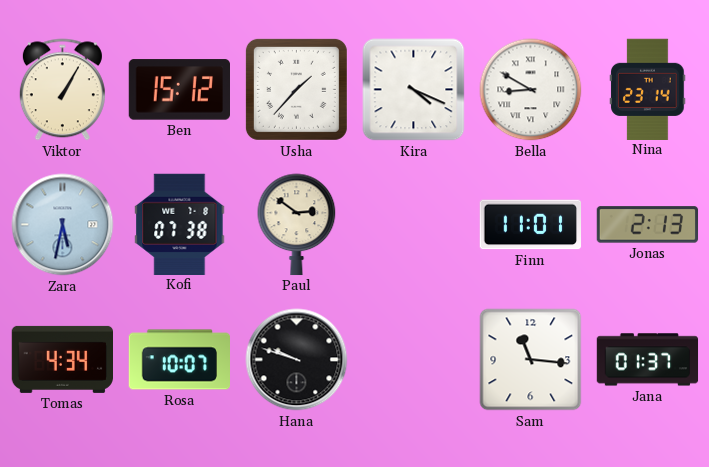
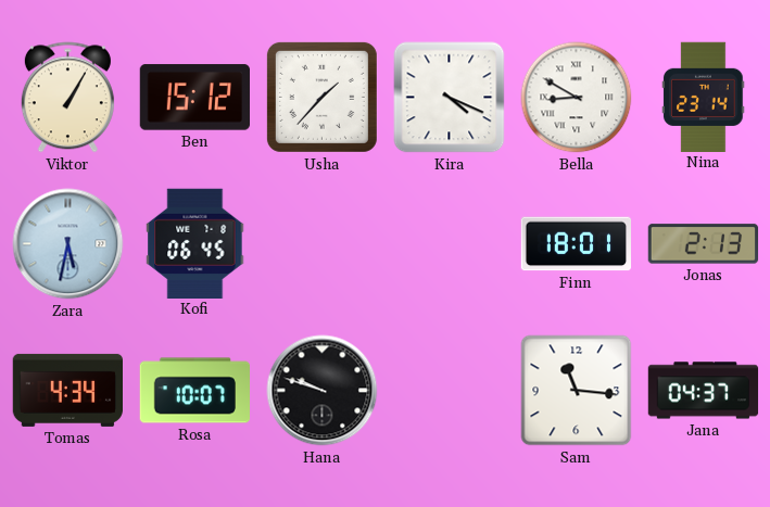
Kofi: 07:38 -> 06:45
Paul: 2:51 -> none
Finn: 11:01 -> 18:01
Jana: 01:37 -> 04:37
